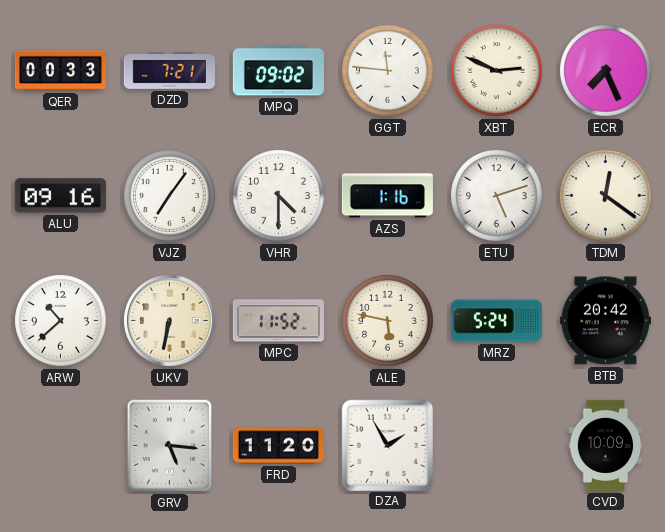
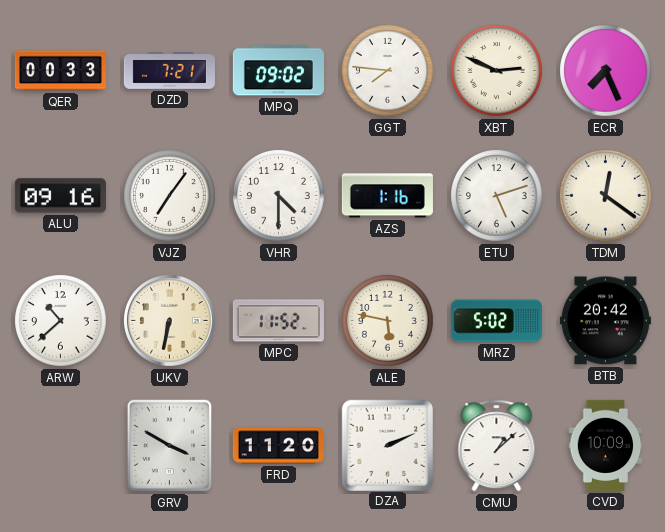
GGT: 11:46 -> 7:46
MRZ: 5:24 -> 5:02
GRV: 5:16 -> 3:50
DZA: 1:55 -> 2:11
CMU: none -> 1:08
